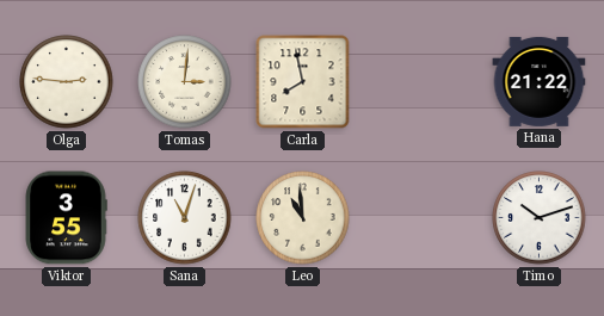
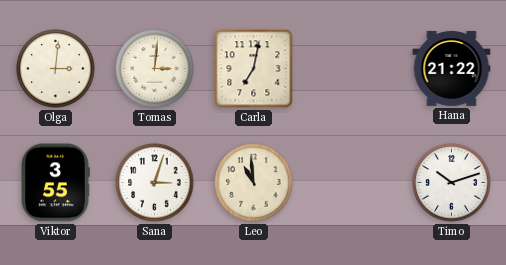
Olga: 2:46 -> 3:01
Carla: 7:58 -> 7:02
Sana: 11:03 -> 3:03
